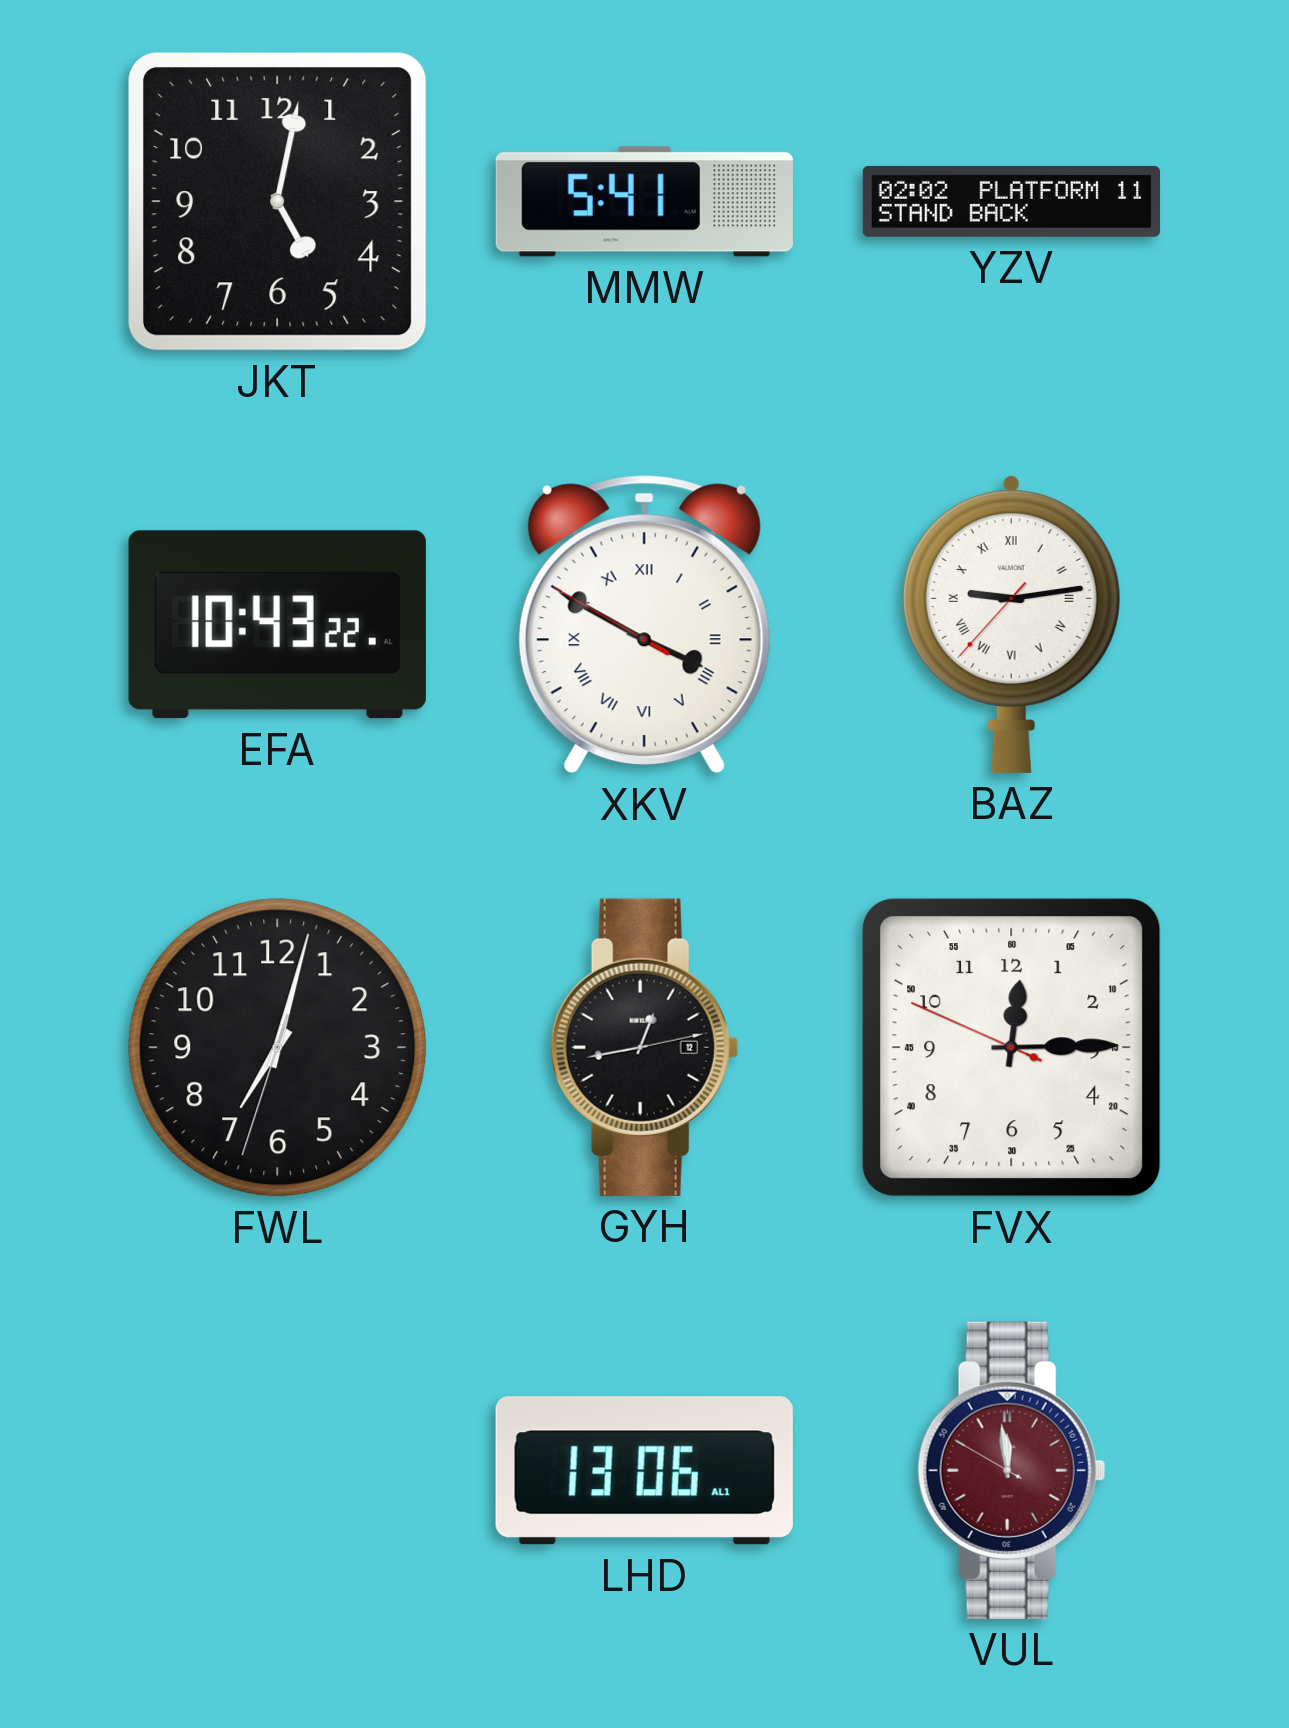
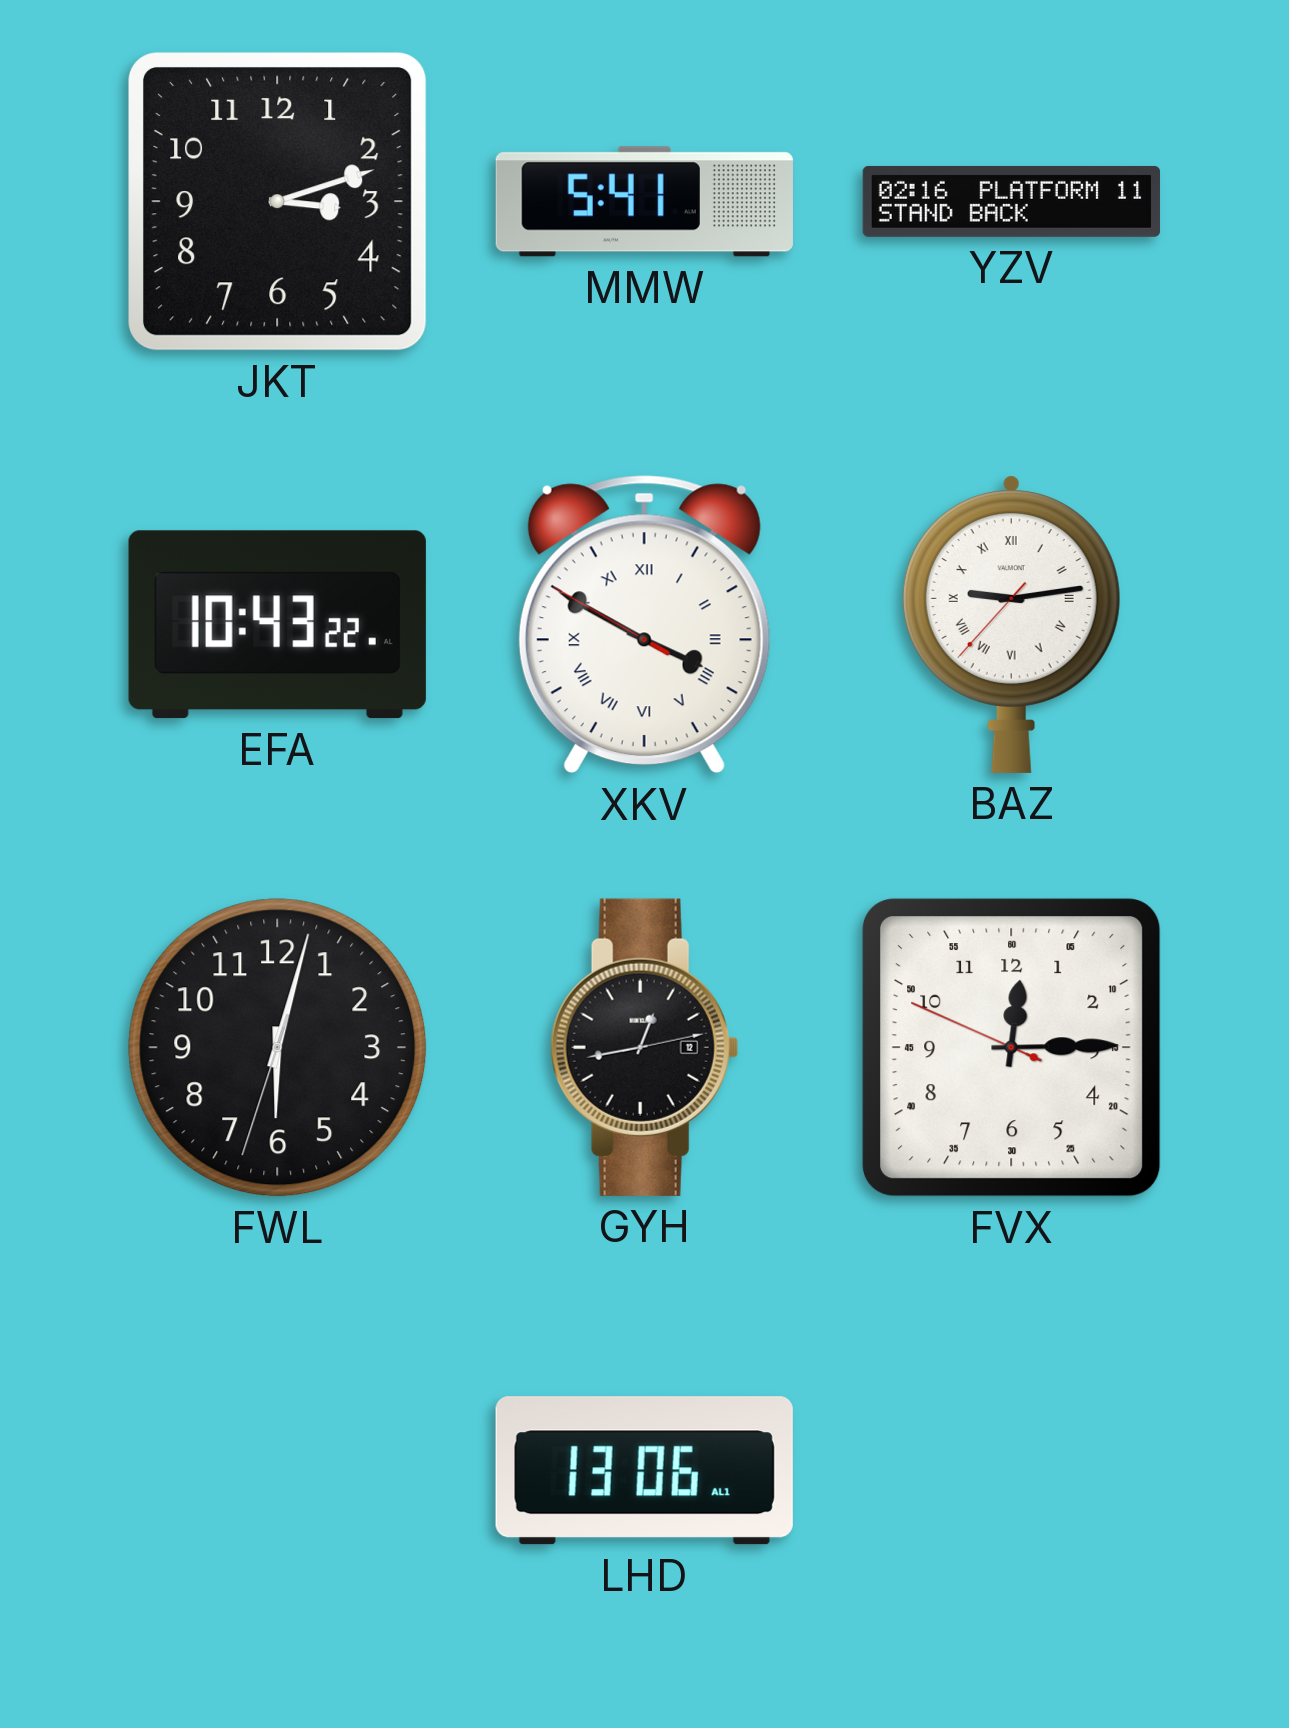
JKT: 5:02 -> 3:12
YZV: 02:02 -> 02:16
FWL: 7:02 -> 6:02
VUL: 11:58 -> none
